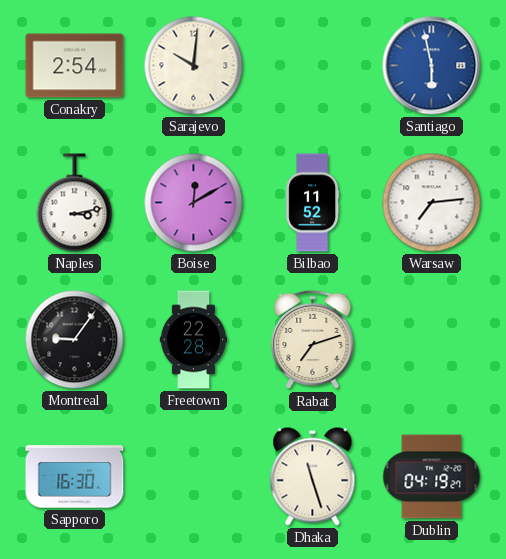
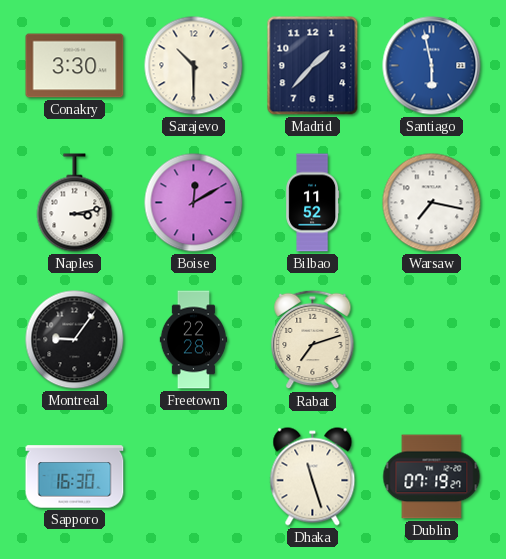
Conakry: 2:54 -> 3:30
Sarajevo: 10:01 -> 10:30
Madrid: none -> 1:37
Warsaw: 7:14 -> 7:17
Dublin: 04:19 -> 07:19
